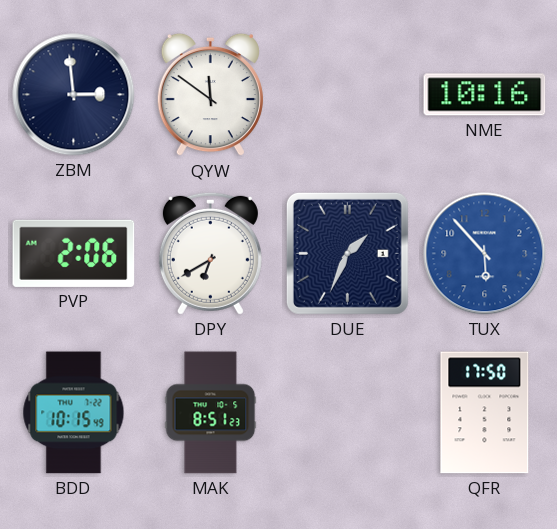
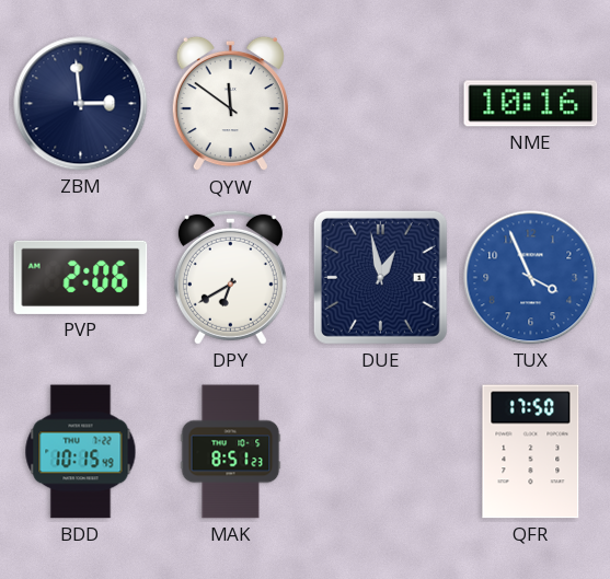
DUE: 1:34 -> 12:58
TUX: 5:53 -> 3:56
